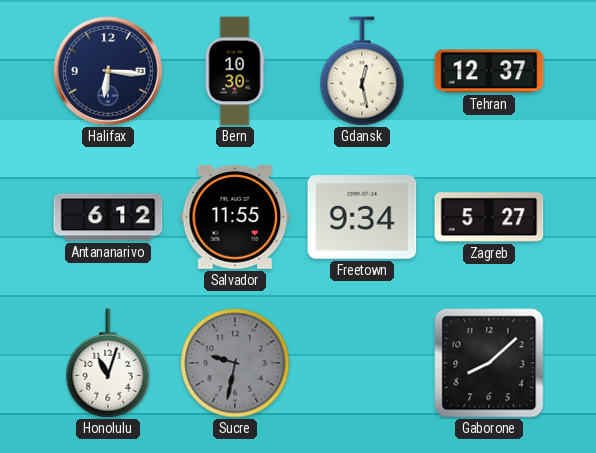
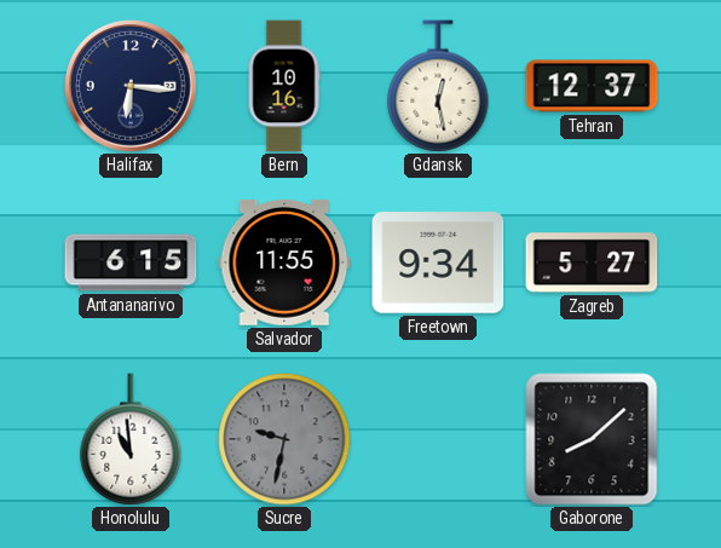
Bern: 10:30 -> 10:16
Antananarivo: 6:12 -> 6:15
Honolulu: 11:03 -> 10:59
